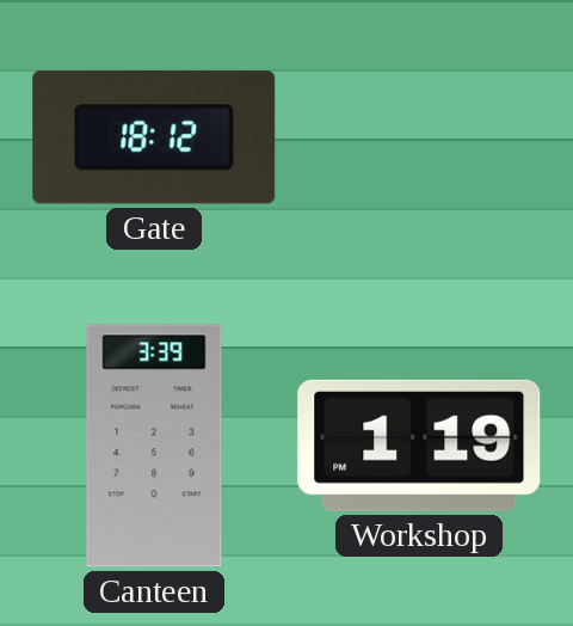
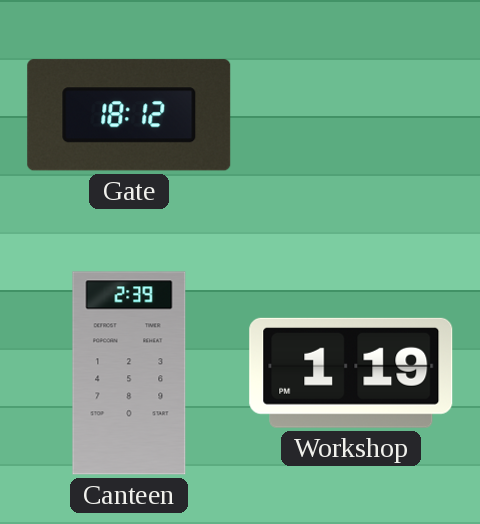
Canteen: 3:39 -> 2:39
